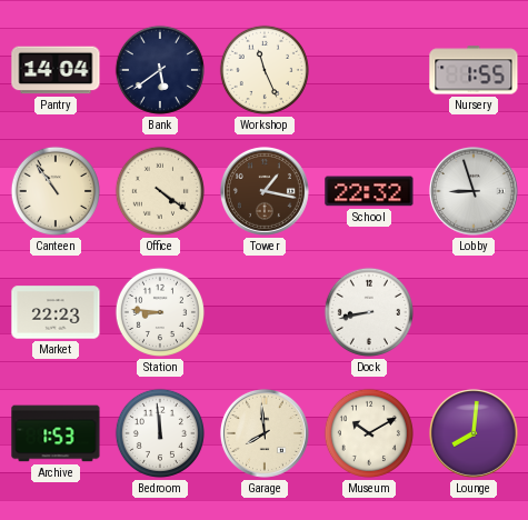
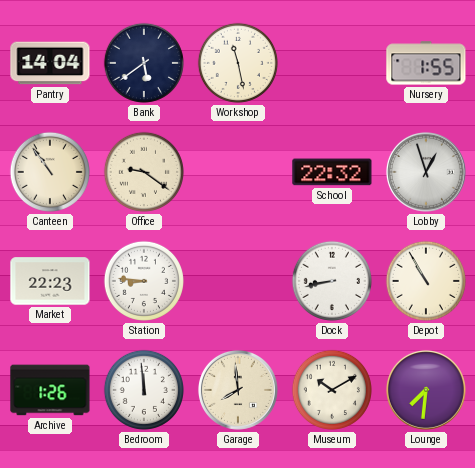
Workshop: 11:26 -> 11:28
Office: 4:21 -> 9:21
Tower: 1:17 -> none
Lobby: 8:57 -> 12:57
Depot: none -> 10:55
Archive: 1:53 -> 1:26
Lounge: 8:01 -> 7:31
